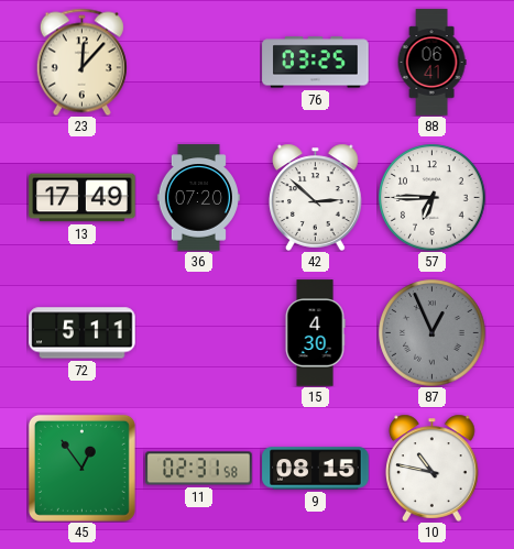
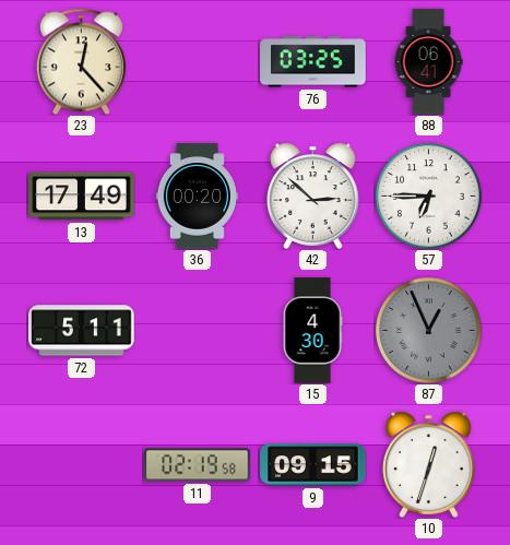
23: 12:07 -> 12:23
36: 07:20 -> 00:20
45: 12:54 -> none
11: 02:31 -> 02:19
9: 08:15 -> 09:15
10: 10:47 -> 12:33
